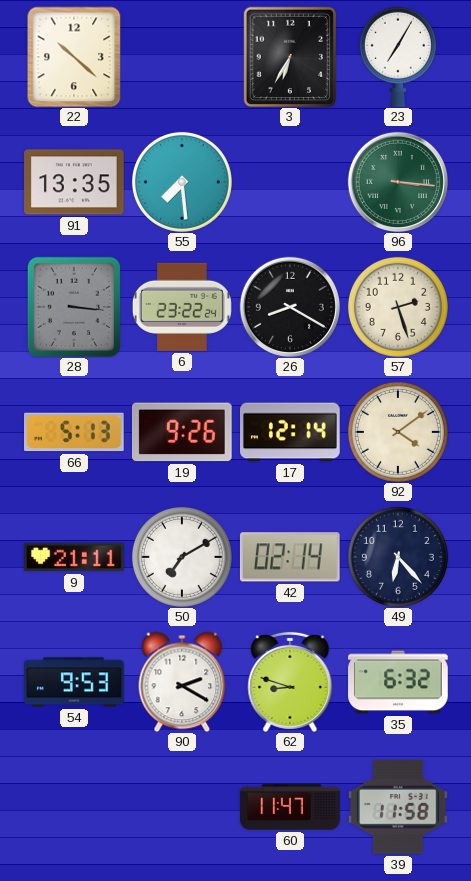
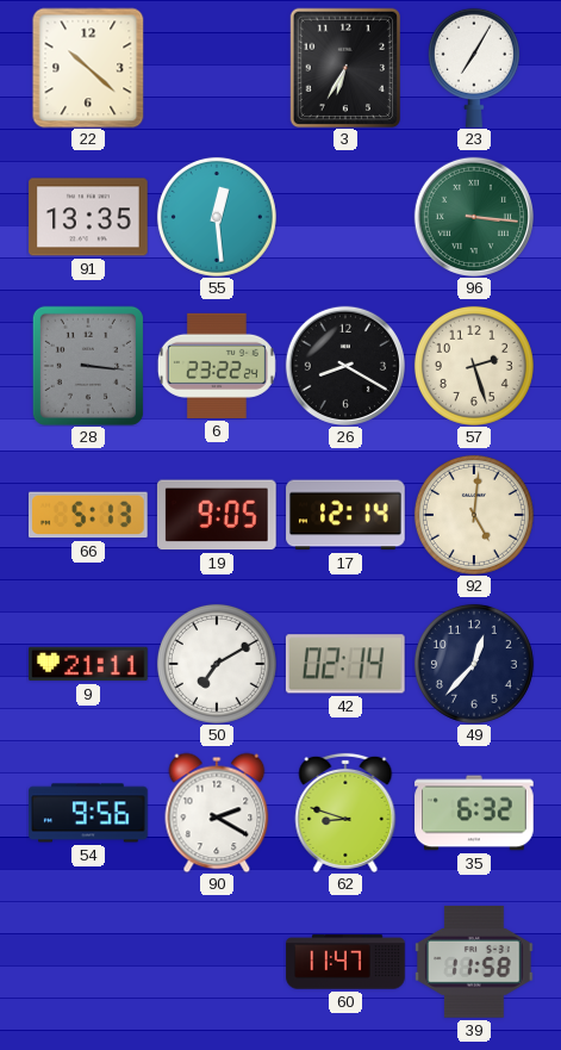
55: 7:29 -> 12:29
19: 9:26 -> 9:05
92: 4:09 -> 5:01
49: 6:23 -> 12:37
54: 9:53 -> 9:56
